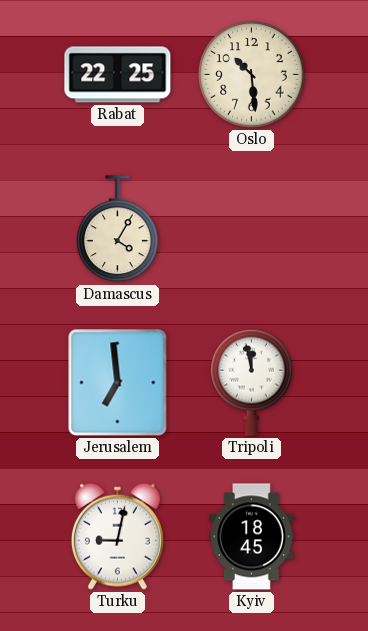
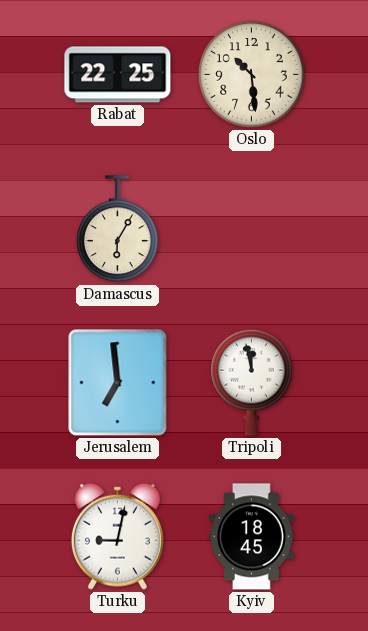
Damascus: 4:05 -> 6:05
